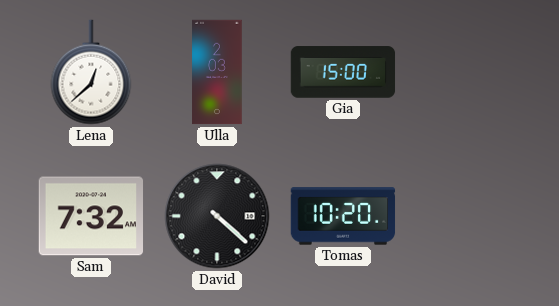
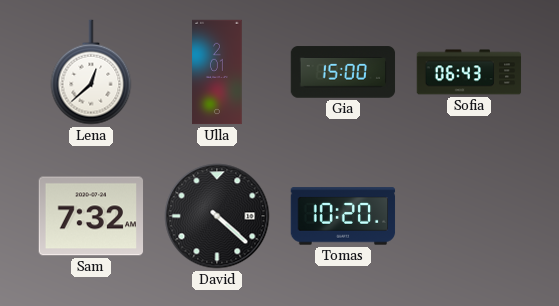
Ulla: 2:03 -> 2:01
Sofia: none -> 06:43
